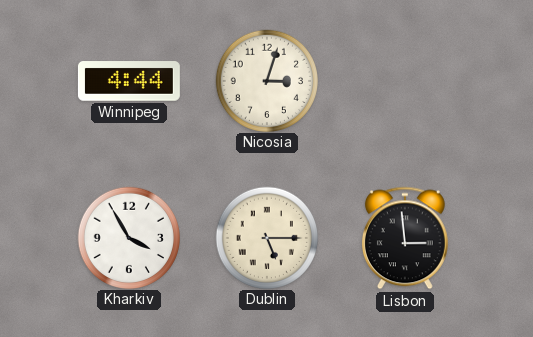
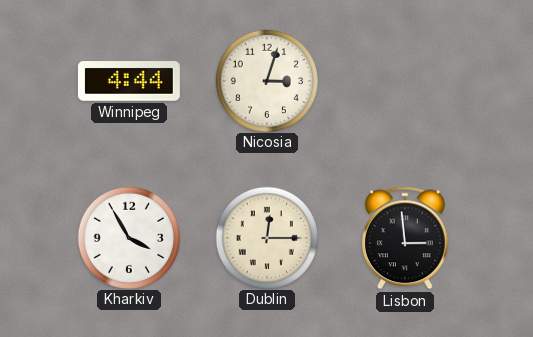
Dublin: 5:15 -> 12:15
